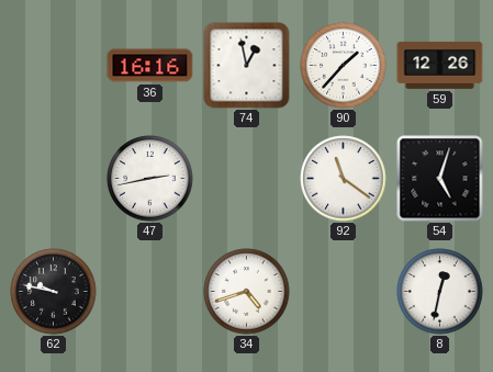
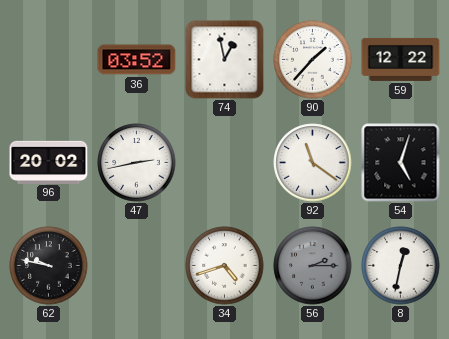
36: 16:16 -> 03:52
59: 12:26 -> 12:22
96: none -> 20:02
56: none -> 2:15
